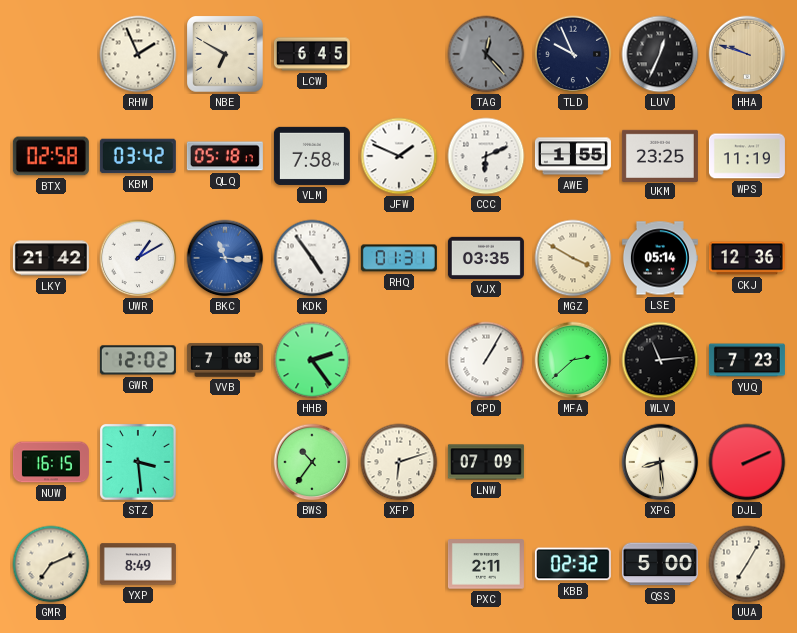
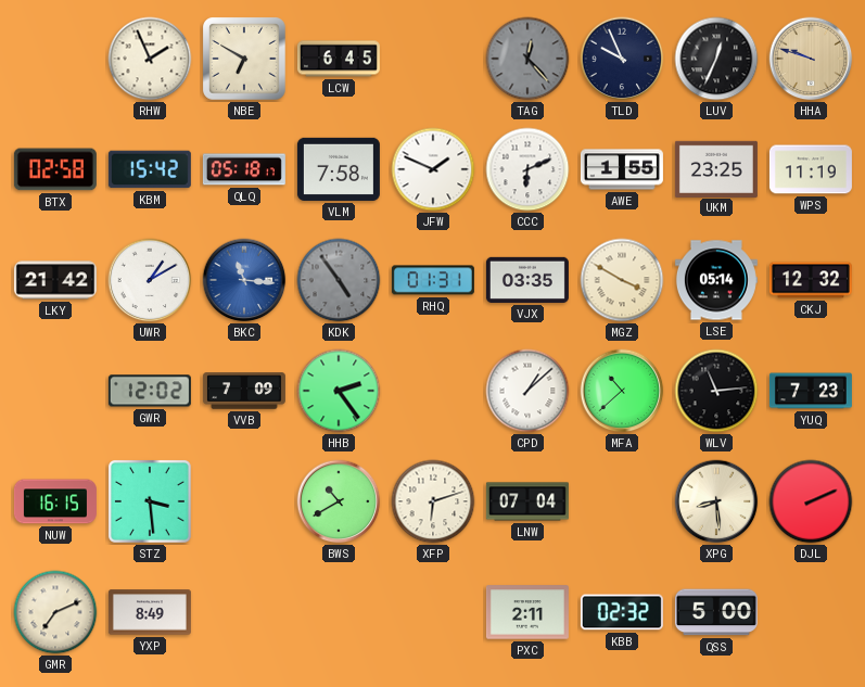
KBM: 03:42 -> 15:42
KDK dial: white -> grey
CKJ: 12:36 -> 12:32
VVB: 7:08 -> 7:09
CPD: 1:05 -> 1:08
MFA: 2:38 -> 10:38
BWS: 10:36 -> 10:40
LNW: 07:09 -> 07:04
UUA: 7:05 -> none
